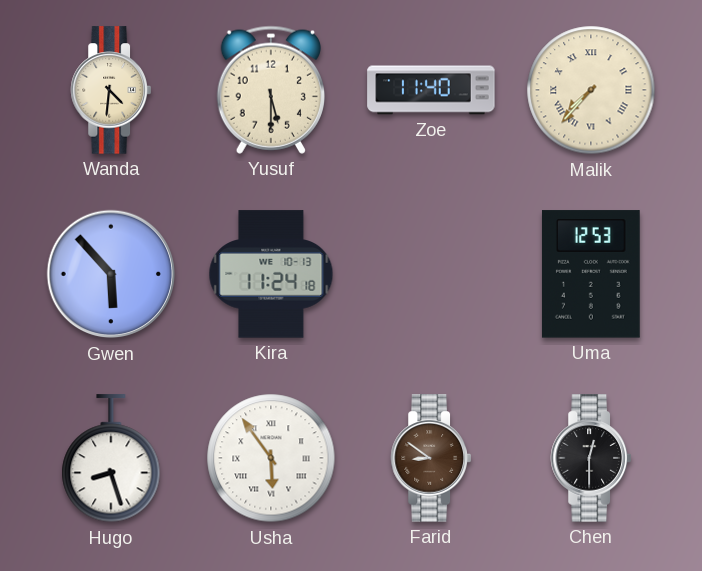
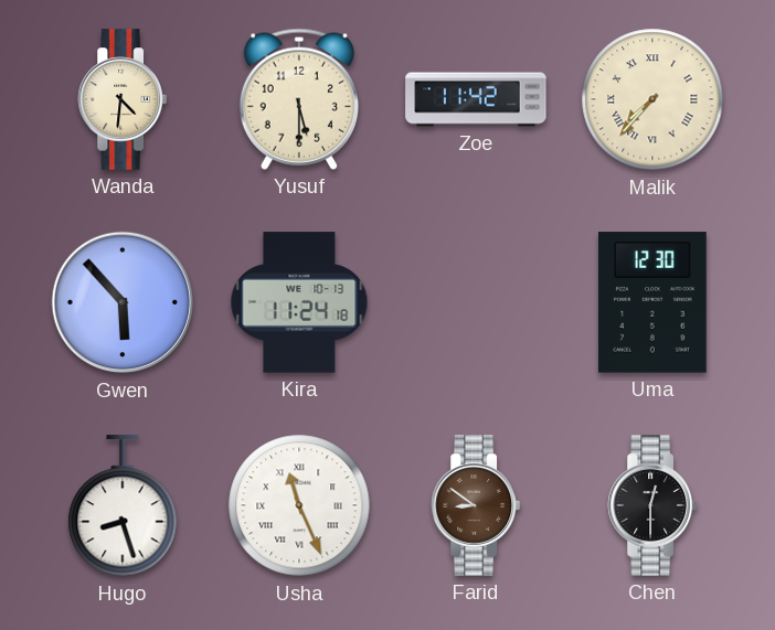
Zoe: 11:40 -> 11:42
Uma: 12:53 -> 12:30
Usha: 5:54 -> 11:26
